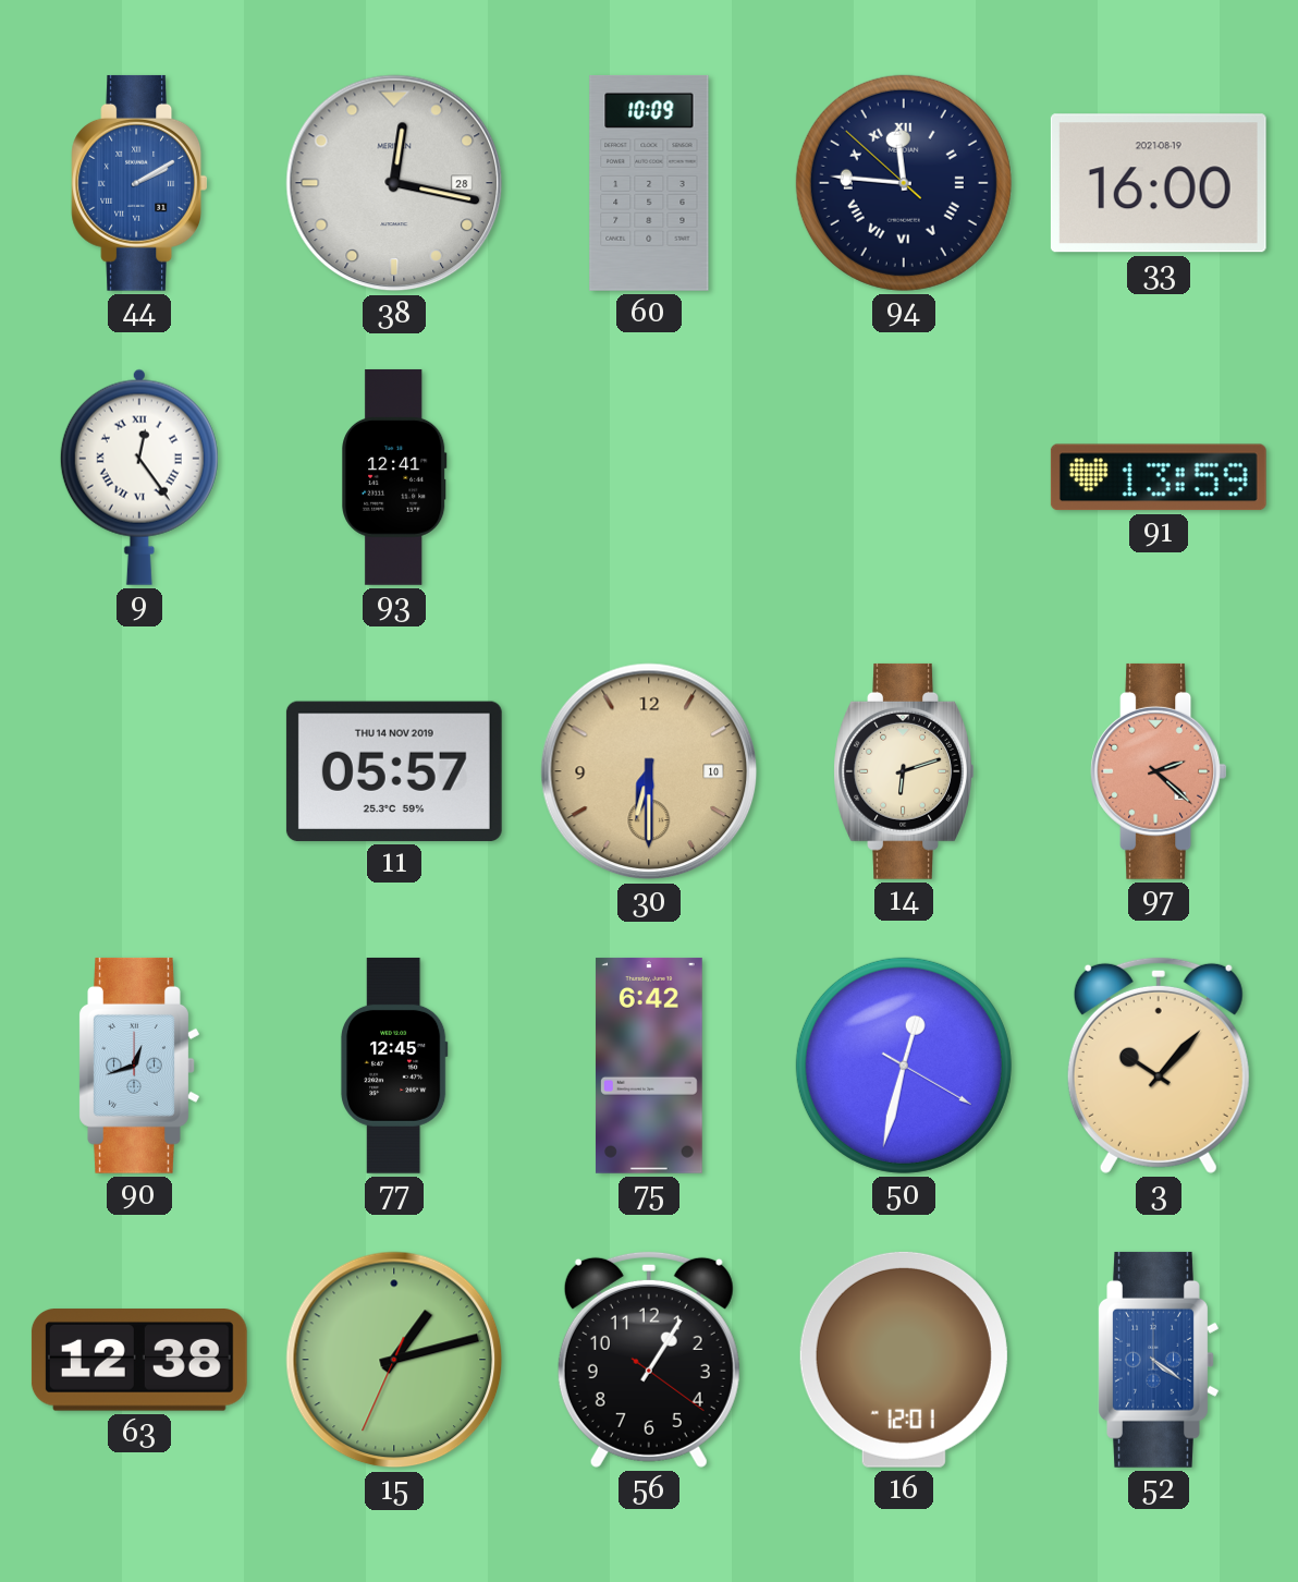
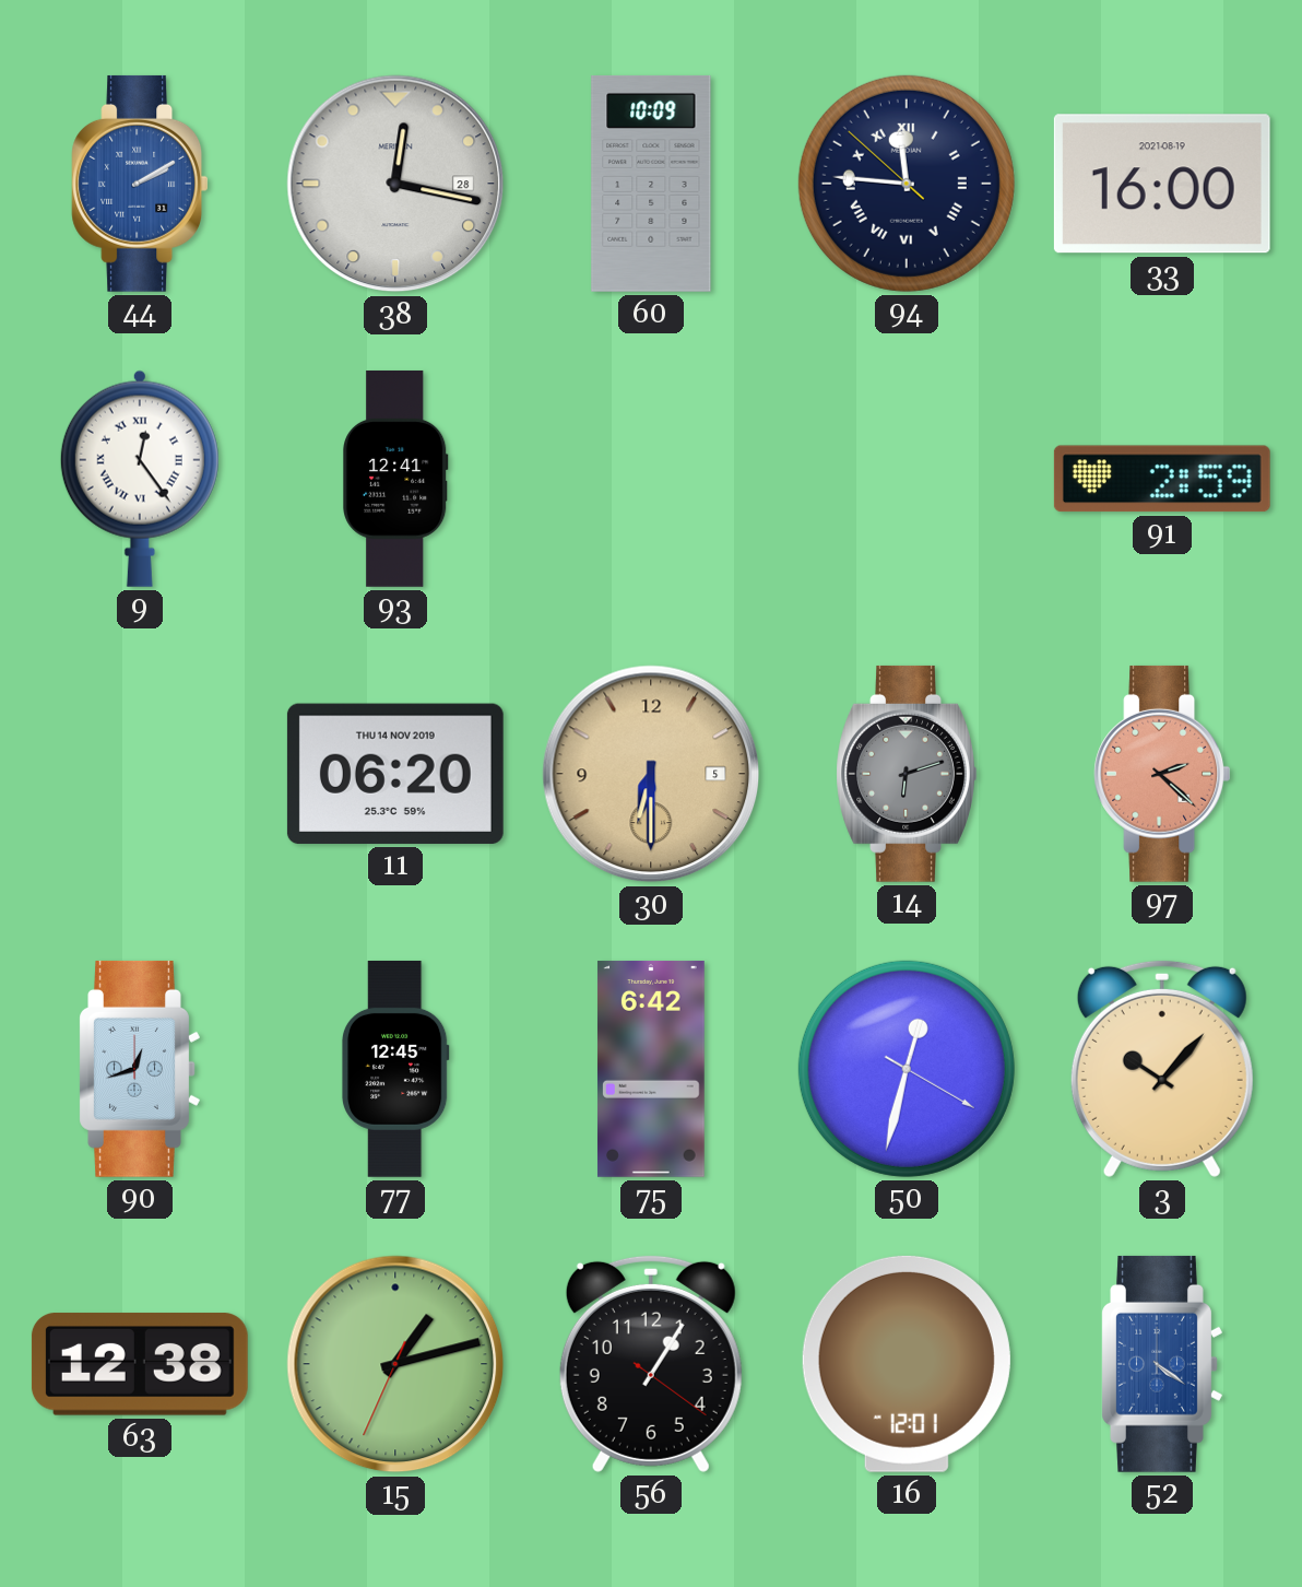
91: 13:59 -> 2:59
11: 05:57 -> 06:20
30 date: 10 -> 5
14 dial: cream -> grey
